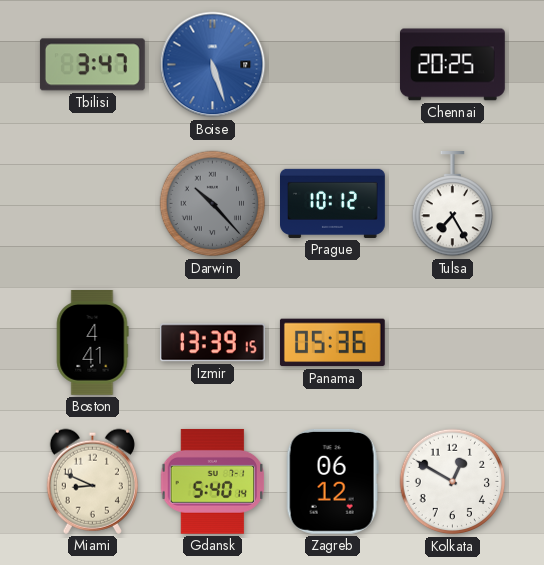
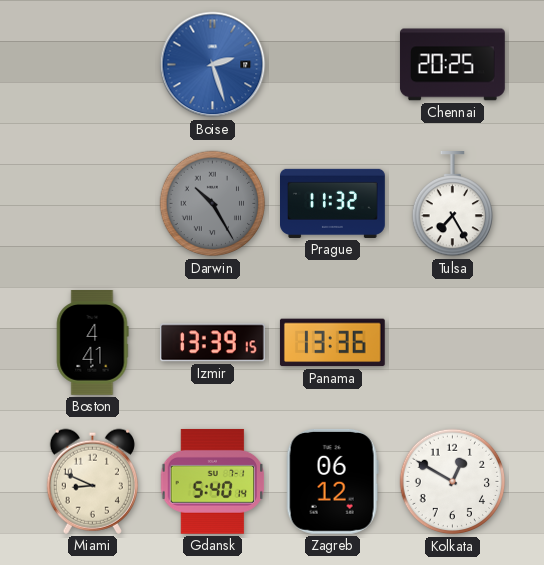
Tbilisi: 3:47 -> none
Boise: 5:27 -> 2:27
Darwin: 10:23 -> 10:25
Prague: 10:12 -> 11:32
Panama: 05:36 -> 13:36
